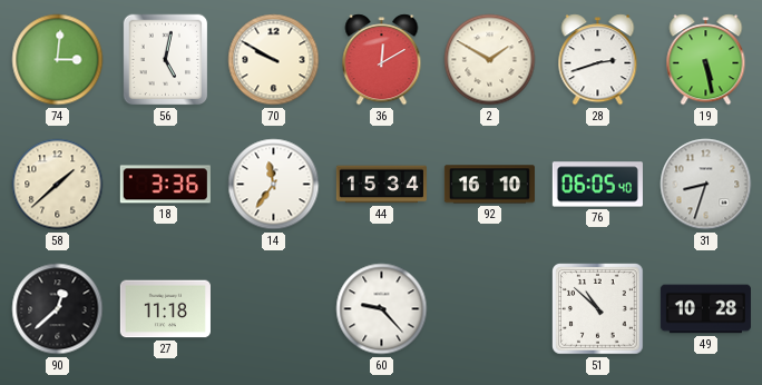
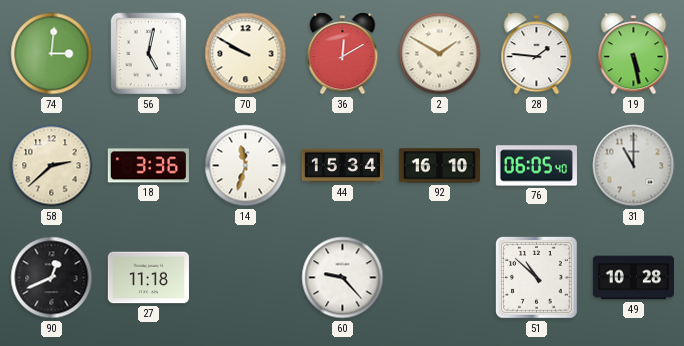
28: 2:42 -> 1:46
58: 1:38 -> 2:38
14: 11:36 -> 11:33
31: 8:33 -> 11:00
90: 12:38 -> 12:41
